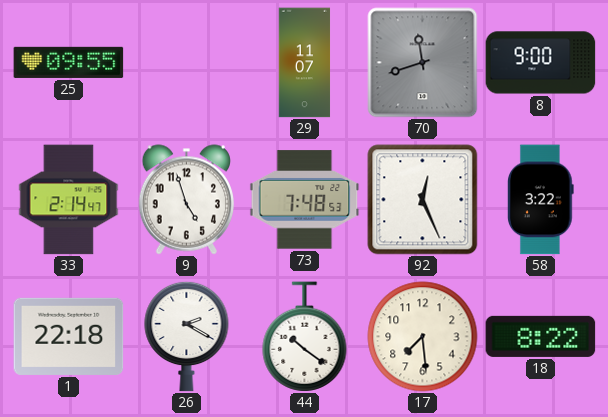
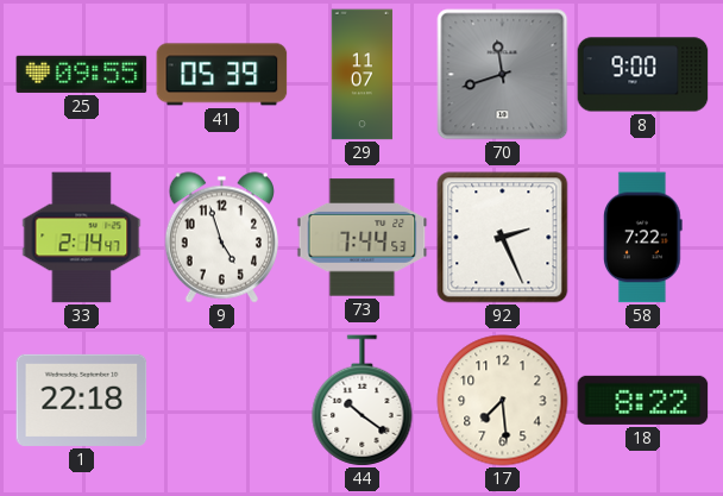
41: none -> 05:39
73: 7:48 -> 7:44
92: 12:26 -> 2:26
58: 3:22 -> 7:22
26: 2:20 -> none
